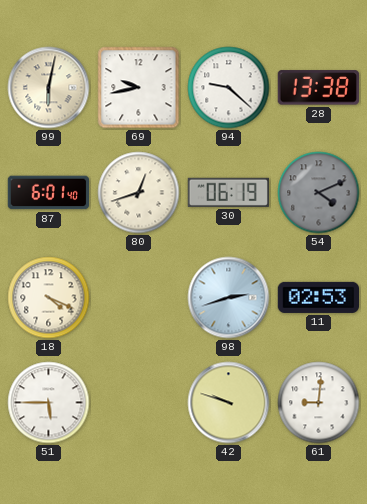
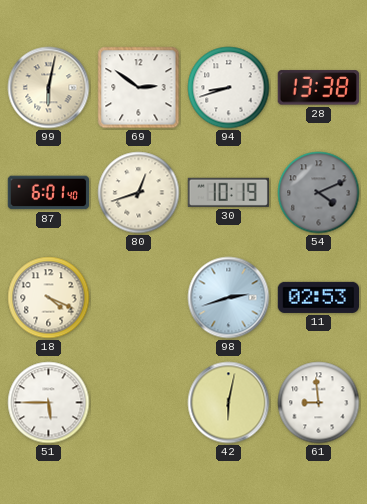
69: 9:43 -> 2:51
94: 9:22 -> 8:42
30: 06:19 -> 10:19
42: 9:48 -> 6:02
61: 9:01 -> 8:59
